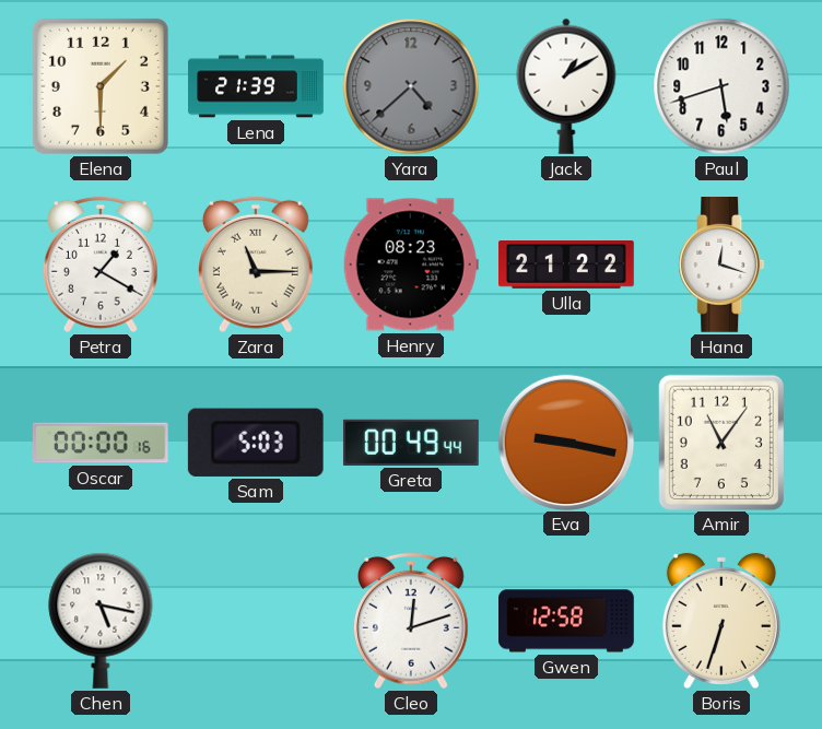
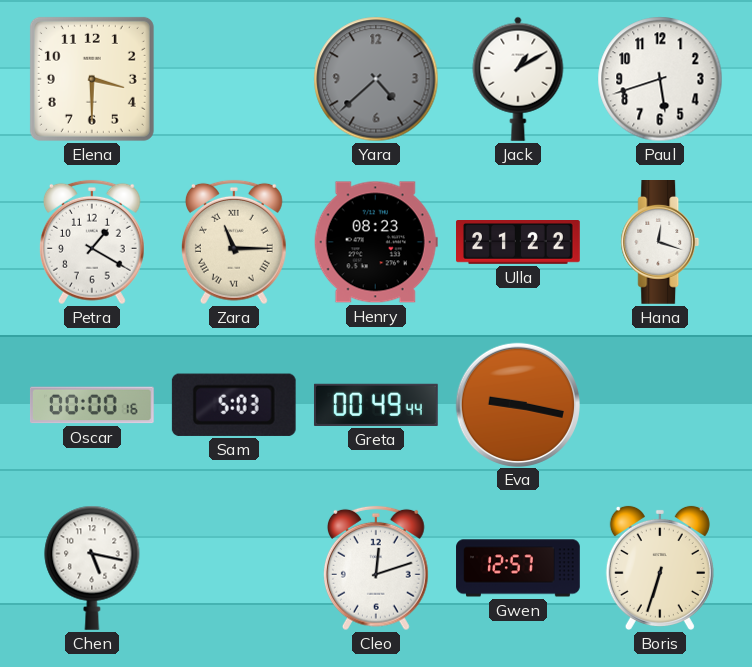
Elena: 1:30 -> 3:30
Lena: 21:39 -> none
Amir: 11:06 -> none
Gwen: 12:58 -> 12:57
